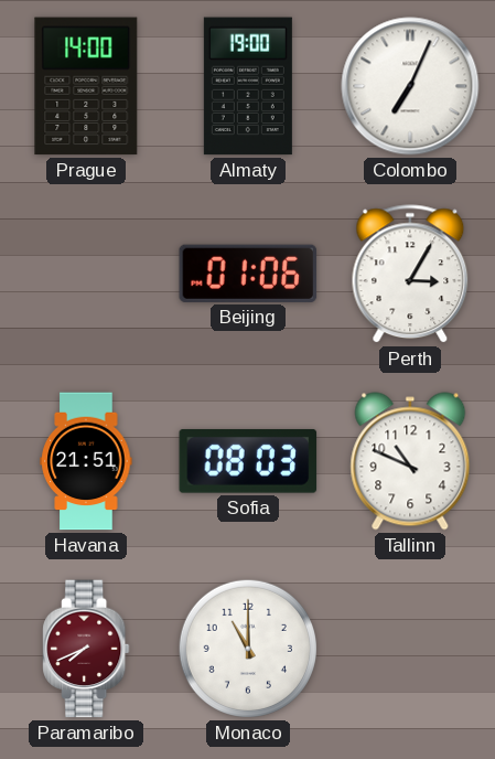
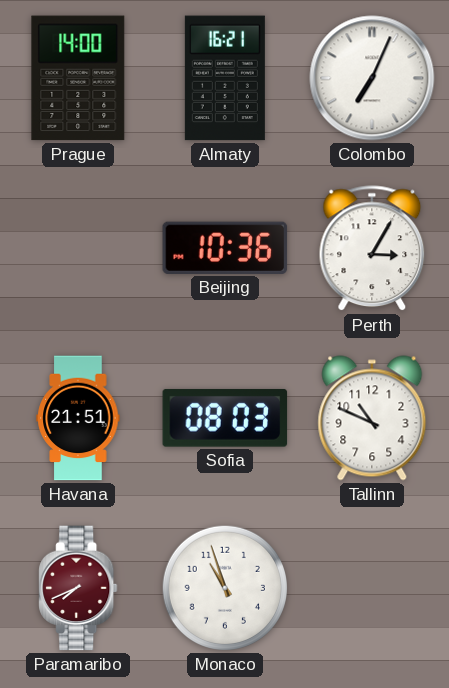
Almaty: 19:00 -> 16:21
Beijing: 01:06 -> 10:36
Monaco: 11:00 -> 10:57
